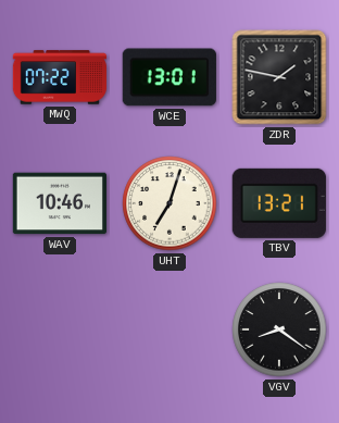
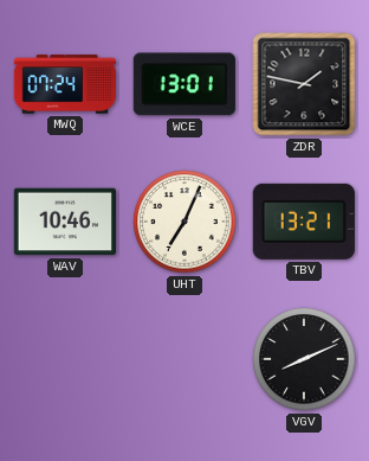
MWQ: 07:22 -> 07:24
UHT: 7:03 -> 7:04
VGV: 8:21 -> 8:11
